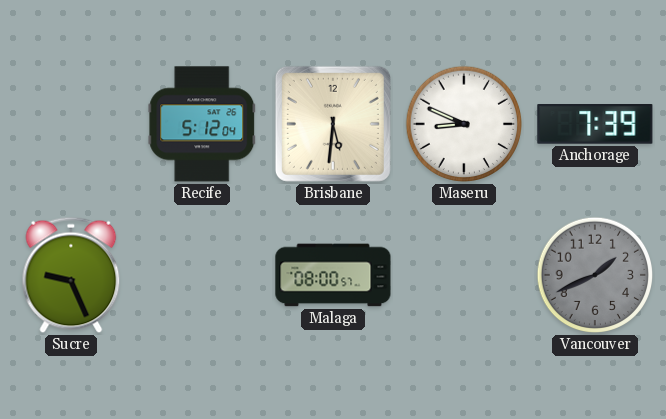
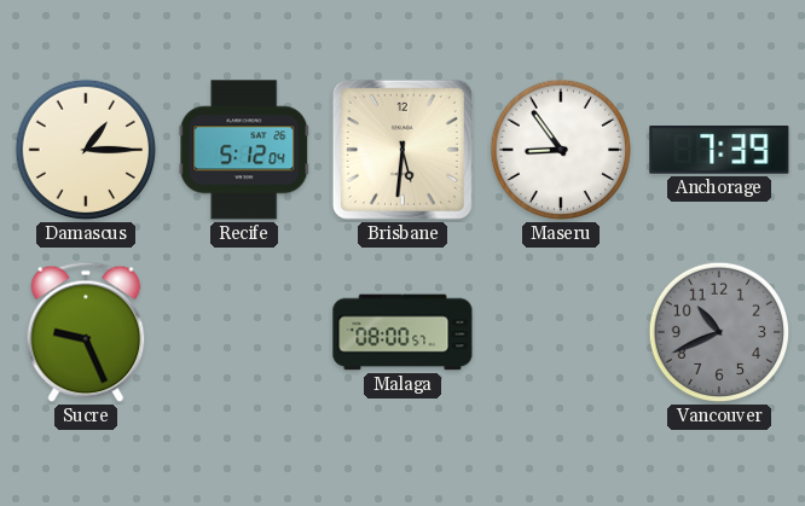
Damascus: none -> 1:15
Maseru: 8:49 -> 8:54
Vancouver: 1:41 -> 10:41
